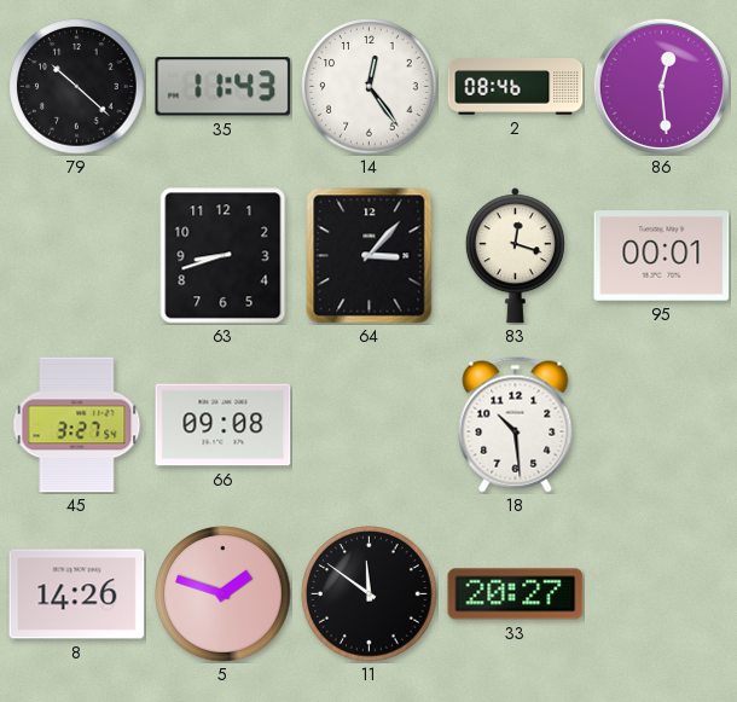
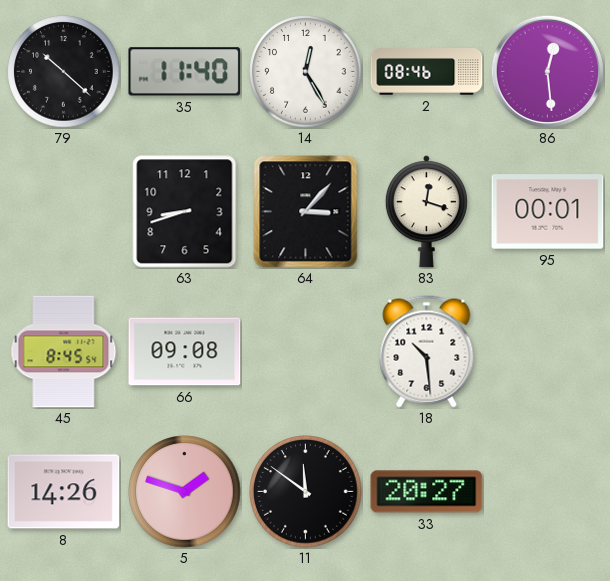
35: 11:43 -> 11:40
14: 12:24 -> 12:25
45: 3:27 -> 8:45
